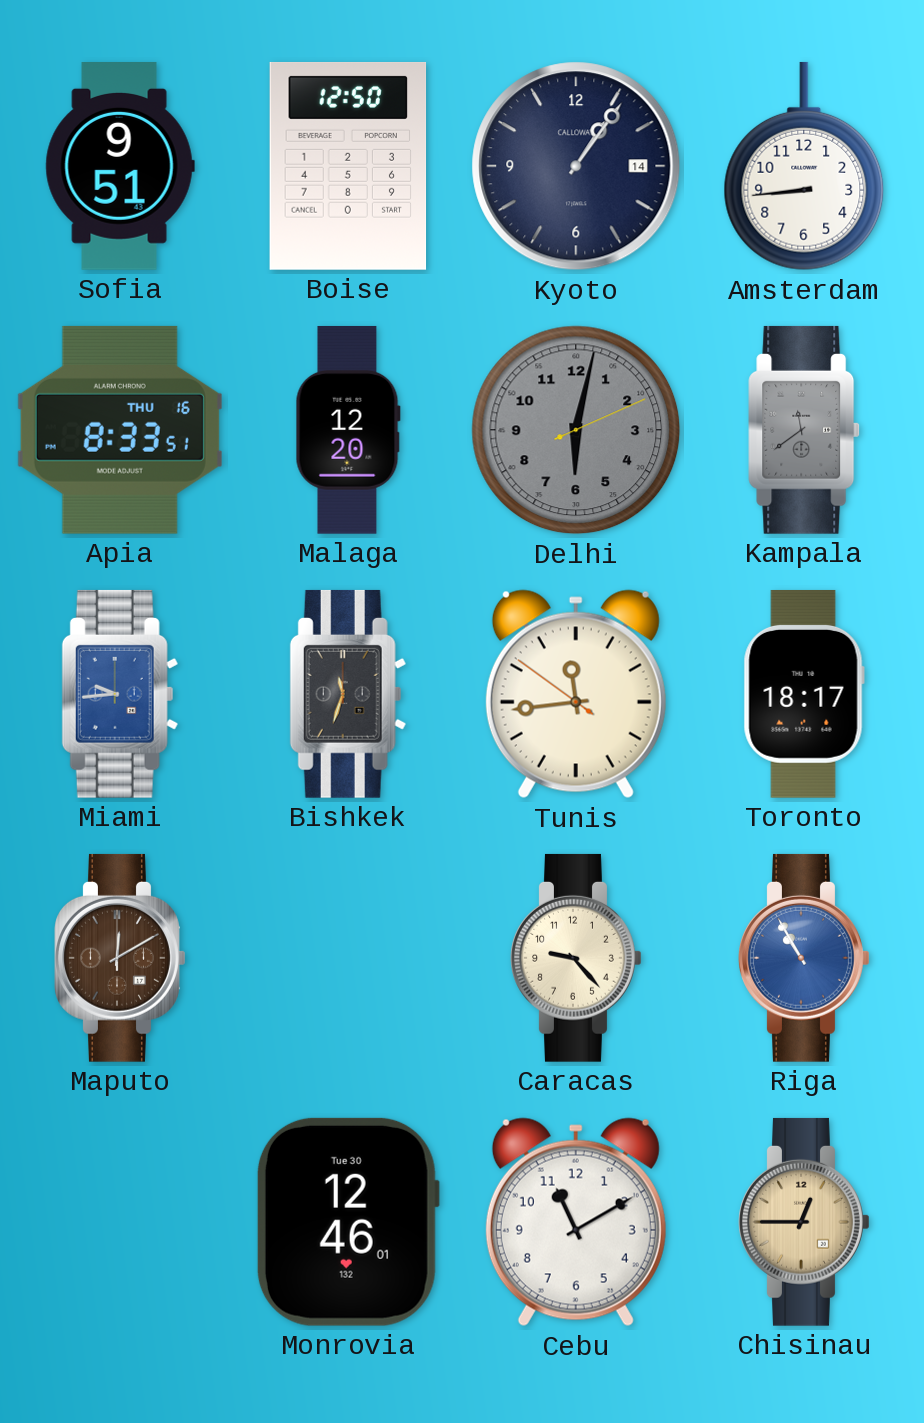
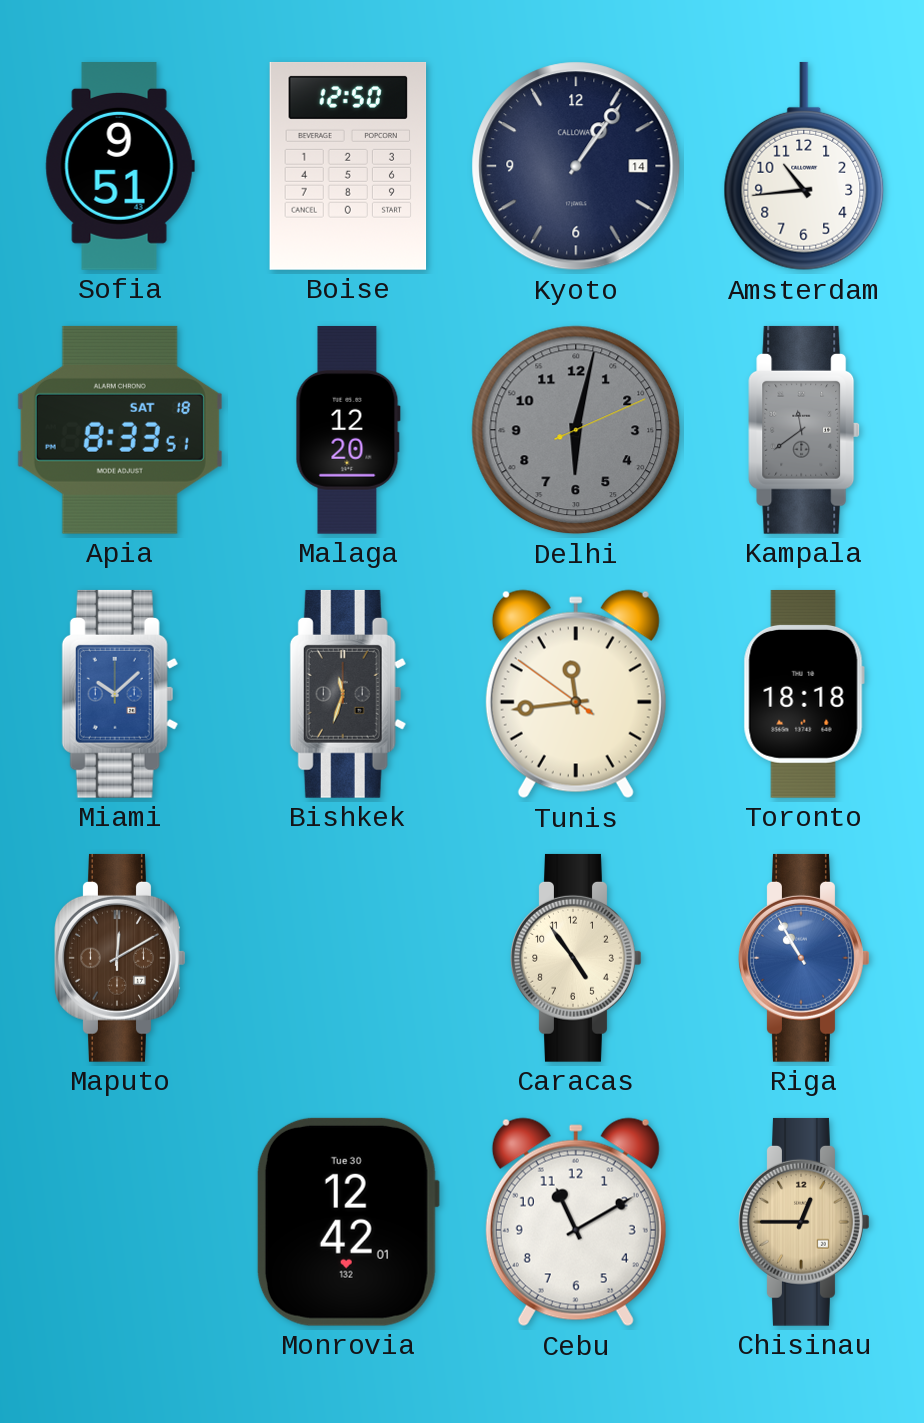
Amsterdam: 8:44 -> 10:44
Apia date: THU 16 -> SAT 18
Miami: 9:44 -> 10:08
Toronto: 18:17 -> 18:18
Caracas: 9:23 -> 4:54
Monrovia: 12:46 -> 12:42
